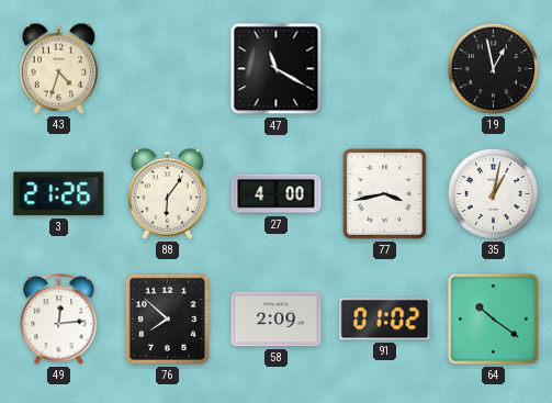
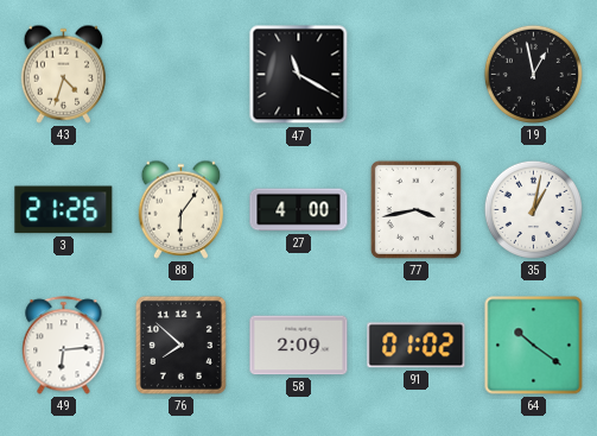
49: 12:14 -> 6:14
